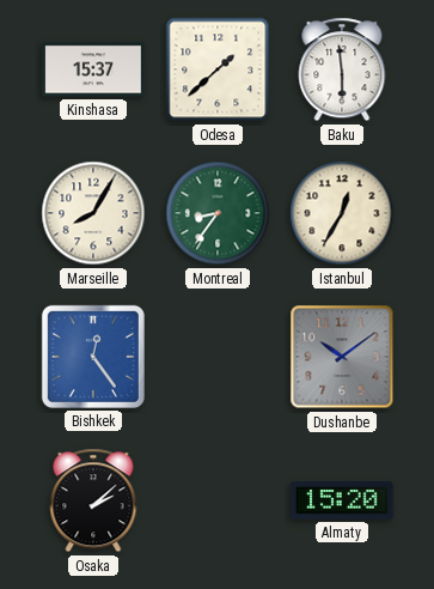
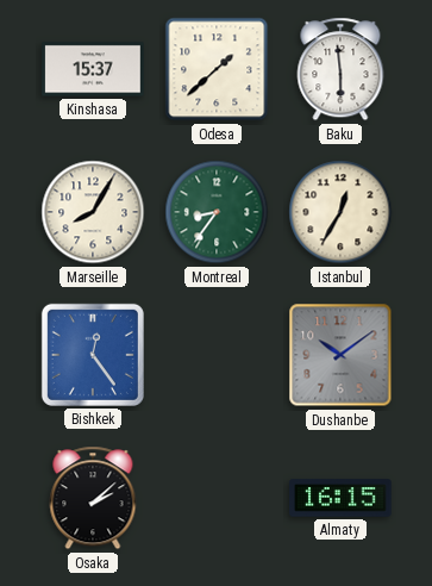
Almaty: 15:20 -> 16:15
